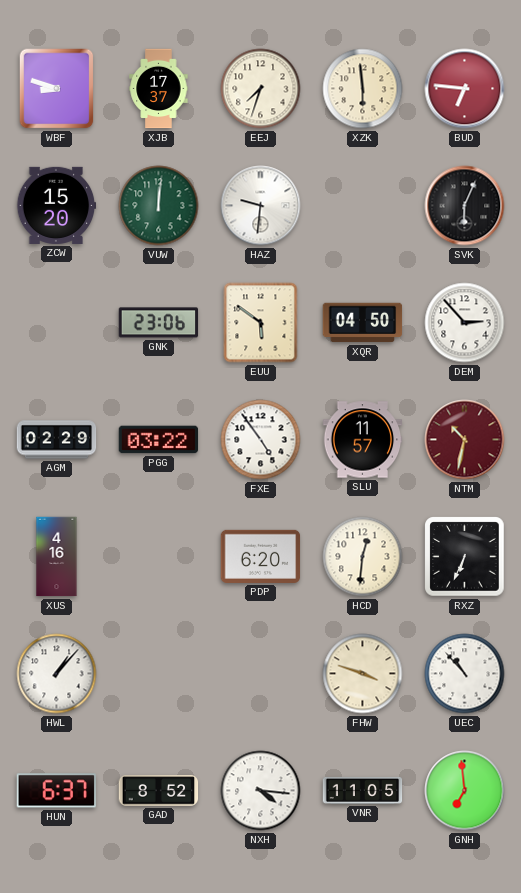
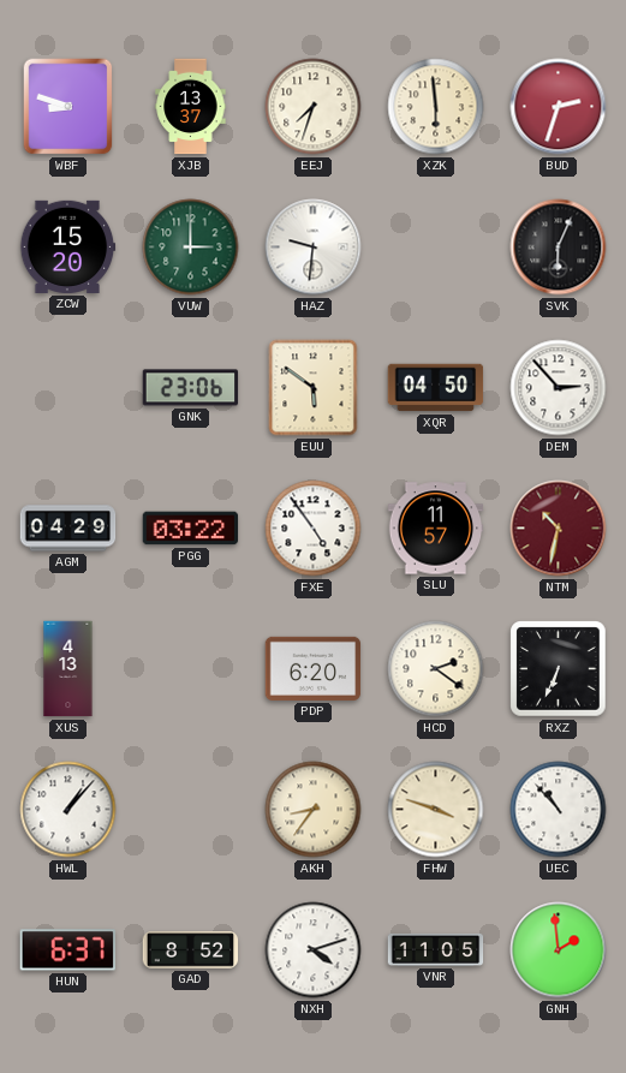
XJB: 17:37 -> 13:37
BUD: 6:46 -> 2:33
VUW: 12:01 -> 3:00
AGM: 02:29 -> 04:29
XUS: 4:16 -> 4:13
HCD: 12:31 -> 2:21
AKH: none -> 8:36
NXH: 4:16 -> 4:12
GNH: 6:59 -> 1:59
